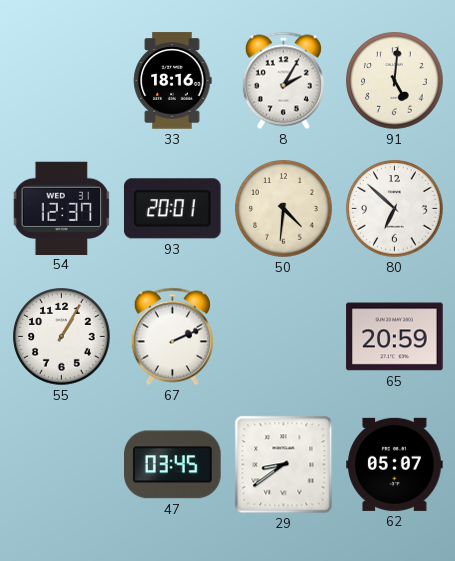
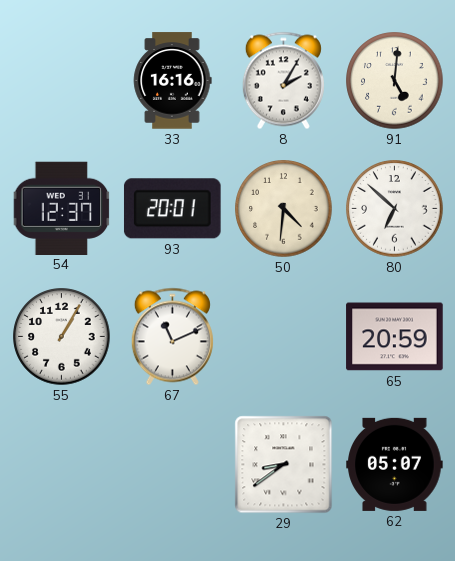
33: 18:16 -> 16:16
67: 2:11 -> 11:11
47: 03:45 -> none
